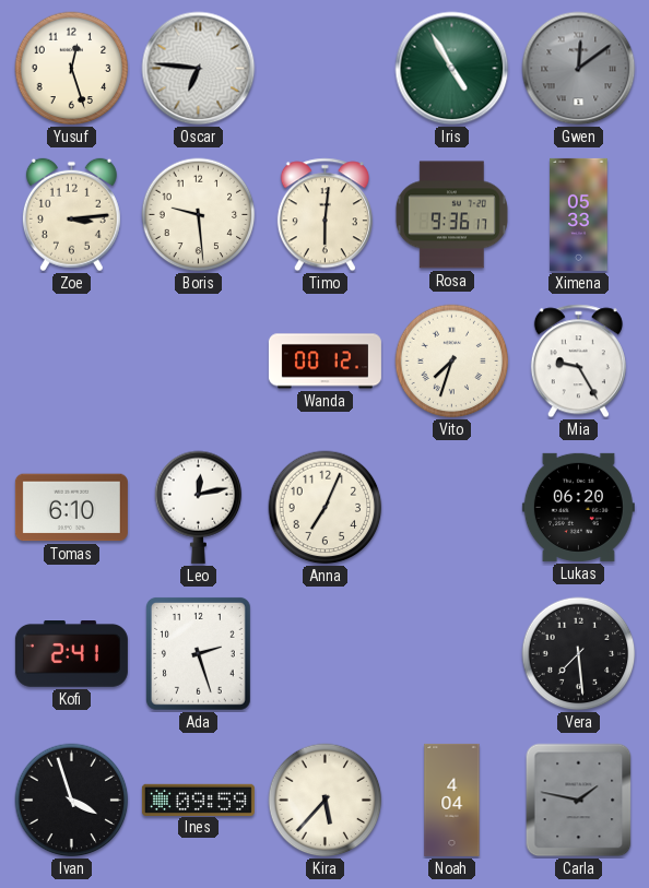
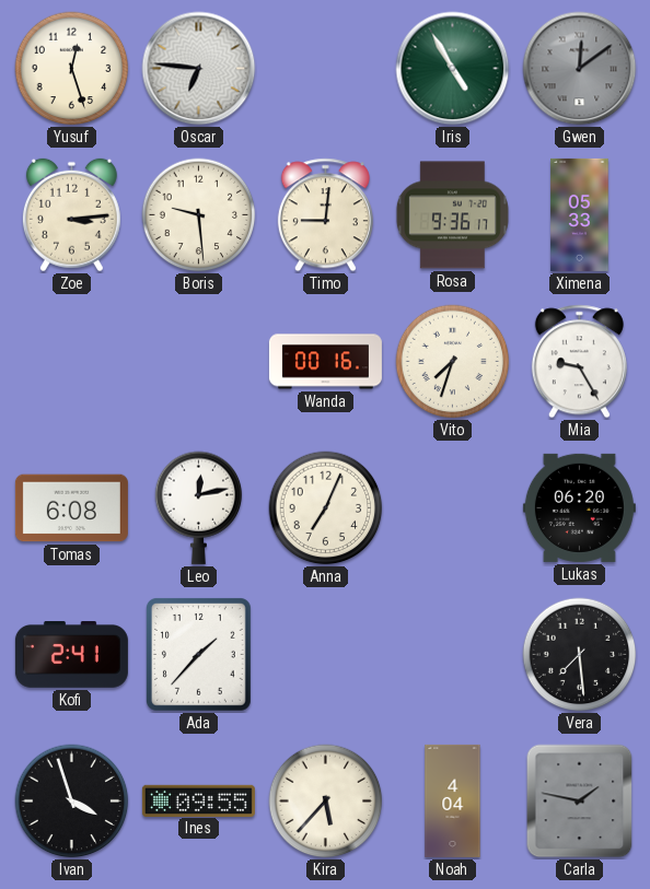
Timo: 6:01 -> 9:01
Wanda: 00:12 -> 00:16
Tomas: 6:10 -> 6:08
Ada: 2:27 -> 1:37
Ines: 09:59 -> 09:55
